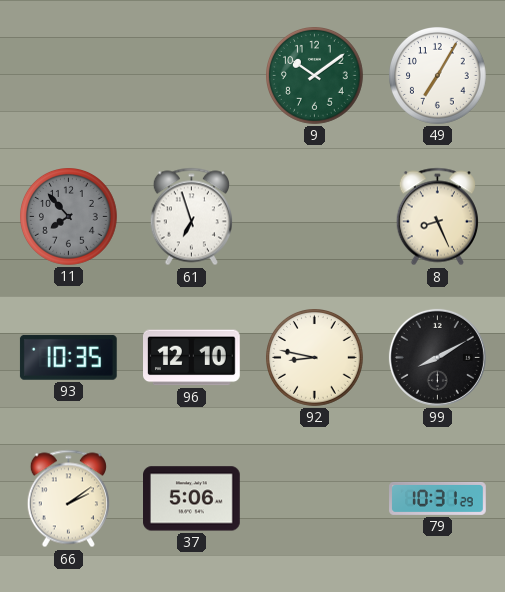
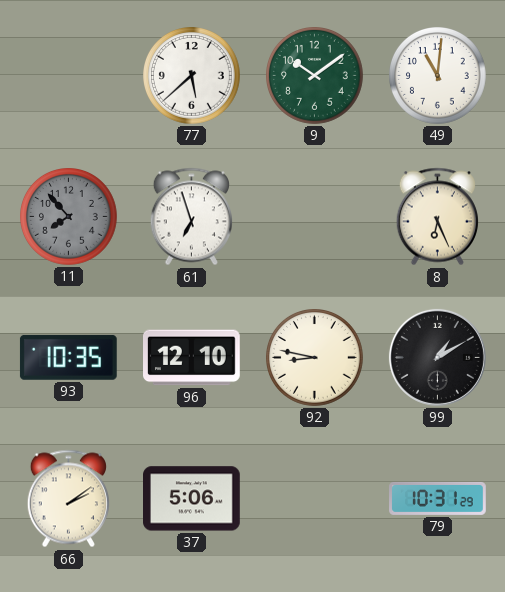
77: none -> 5:38
49: 7:05 -> 11:01
8: 8:26 -> 6:26
99: 8:10 -> 1:10
